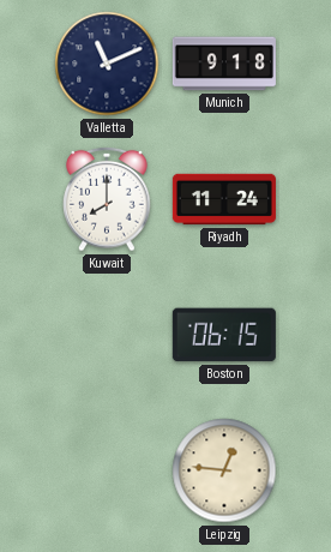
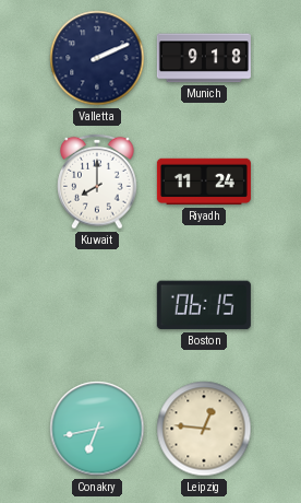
Valletta: 11:11 -> 2:11
Conakry: none -> 6:43
